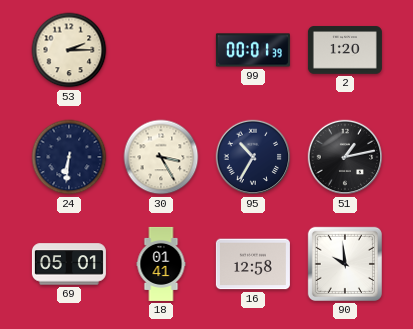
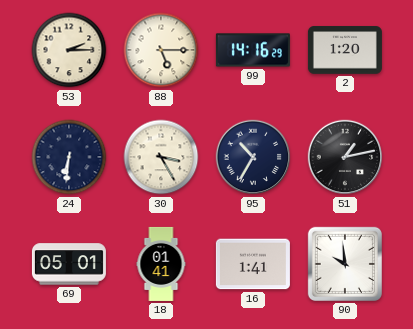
88: none -> 5:15
99: 00:01 -> 14:16
16: 12:58 -> 1:41
